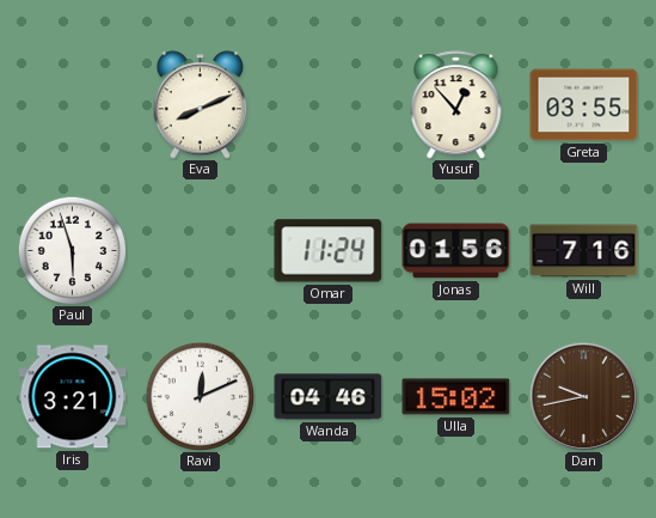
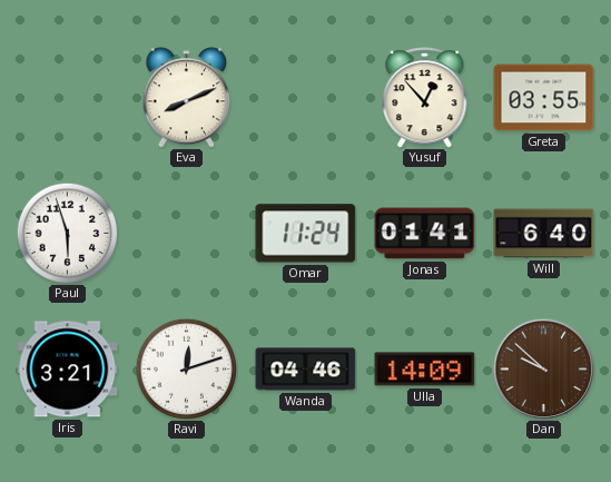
Jonas: 01:56 -> 01:41
Will: 7:16 -> 6:40
Ravi: 12:11 -> 12:12
Ulla: 15:02 -> 14:09
Dan: 9:43 -> 9:52
